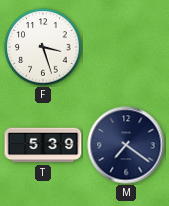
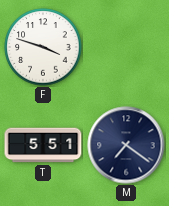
F: 3:27 -> 3:48
T: 5:39 -> 5:51
